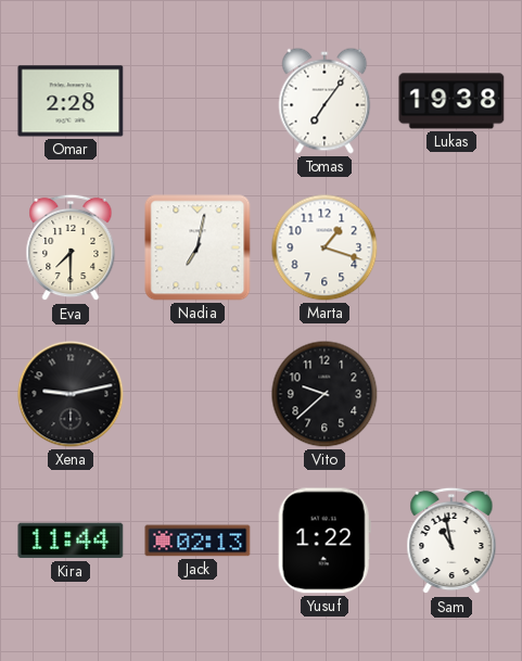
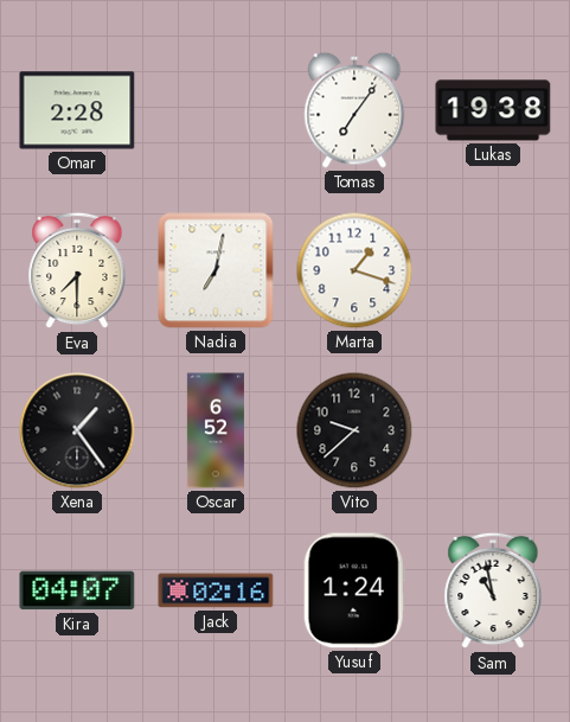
Xena: 9:13 -> 1:24
Oscar: none -> 6:52
Kira: 11:44 -> 04:07
Jack: 02:13 -> 02:16
Yusuf: 1:22 -> 1:24
